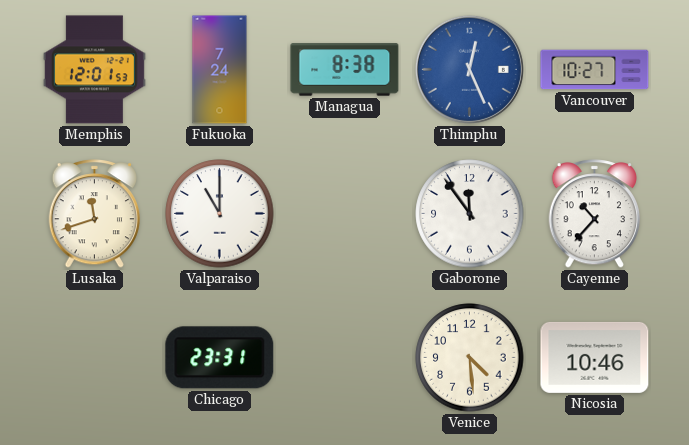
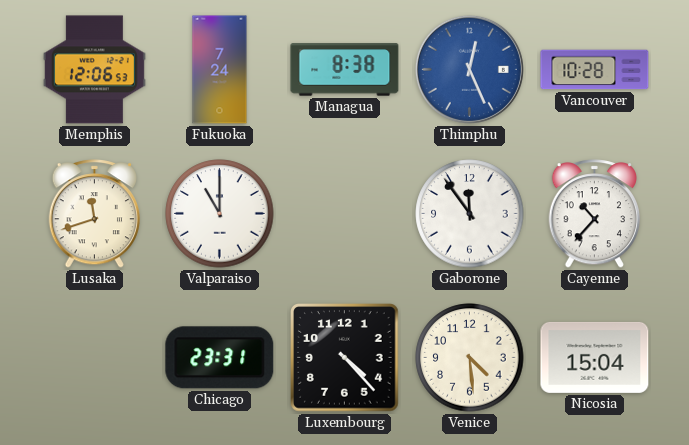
Memphis: 12:01 -> 12:06
Vancouver: 10:27 -> 10:28
Luxembourg: none -> 4:23
Nicosia: 10:46 -> 15:04
